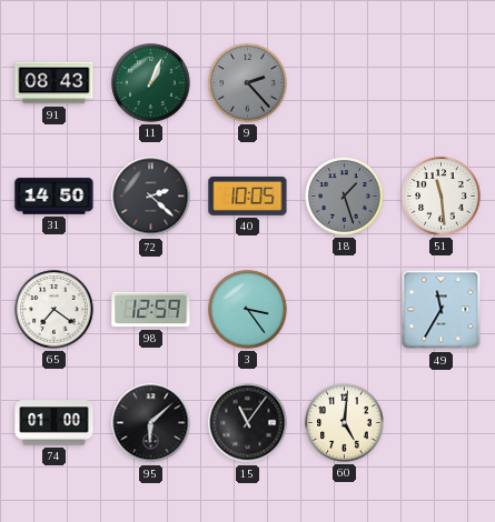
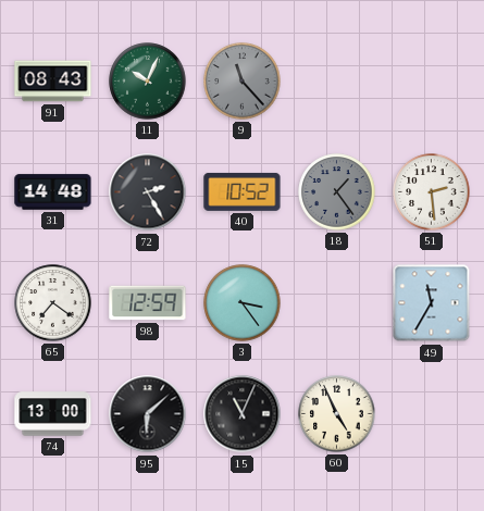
11: 1:04 -> 10:04
9: 2:23 -> 11:23
31: 14:50 -> 14:48
72: 2:22 -> 2:25
40: 10:05 -> 10:52
18: 1:27 -> 1:24
51: 11:29 -> 2:29
74: 01:00 -> 13:00
15: 11:06 -> 11:04
60: 5:01 -> 4:56
